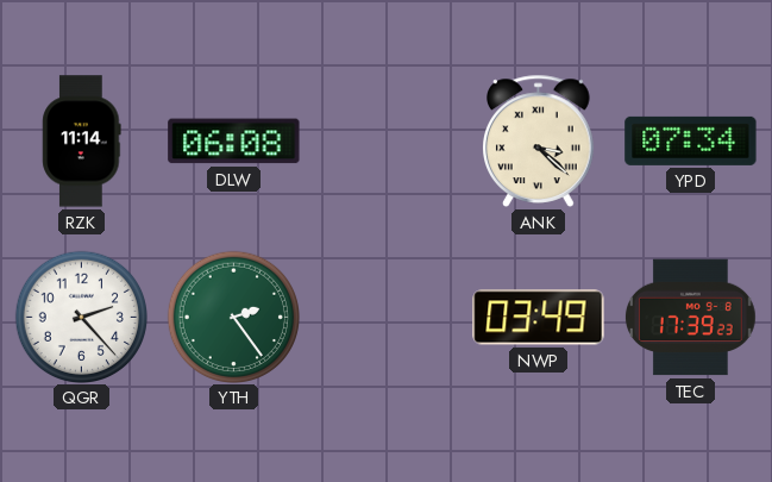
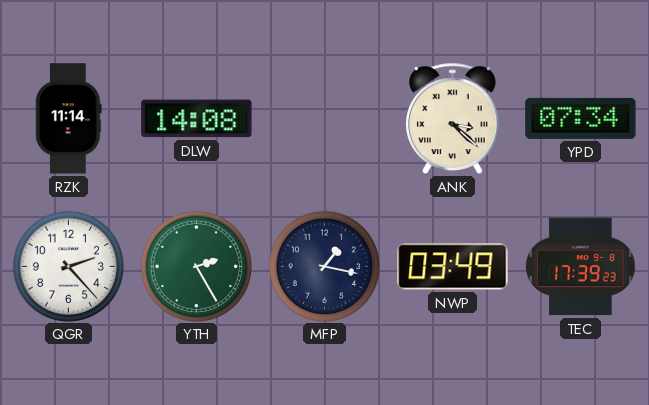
DLW: 06:08 -> 14:08
YTH: 2:24 -> 2:25
MFP: none -> 1:17
